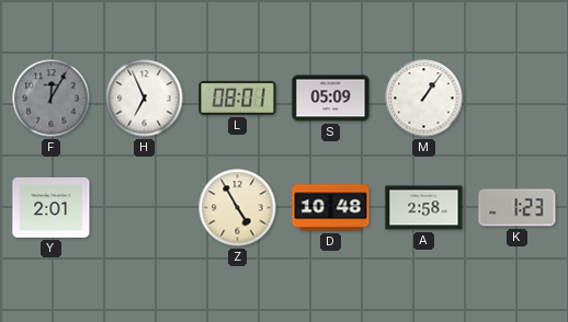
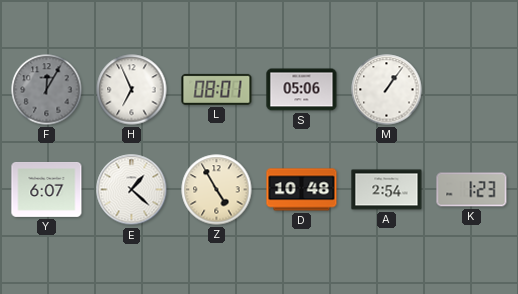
S: 05:09 -> 05:06
Y: 2:01 -> 6:07
E: none -> 1:22
A: 2:58 -> 2:54
